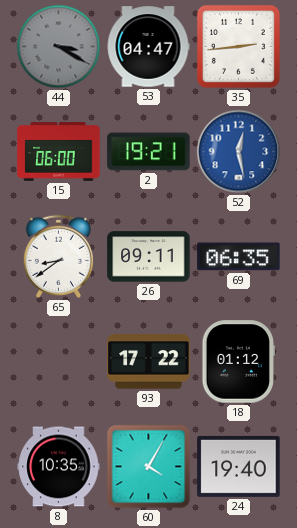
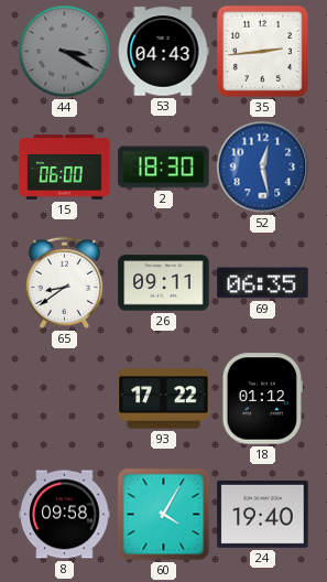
53: 04:47 -> 04:43
2: 19:21 -> 18:30
8: 10:35 -> 09:58
